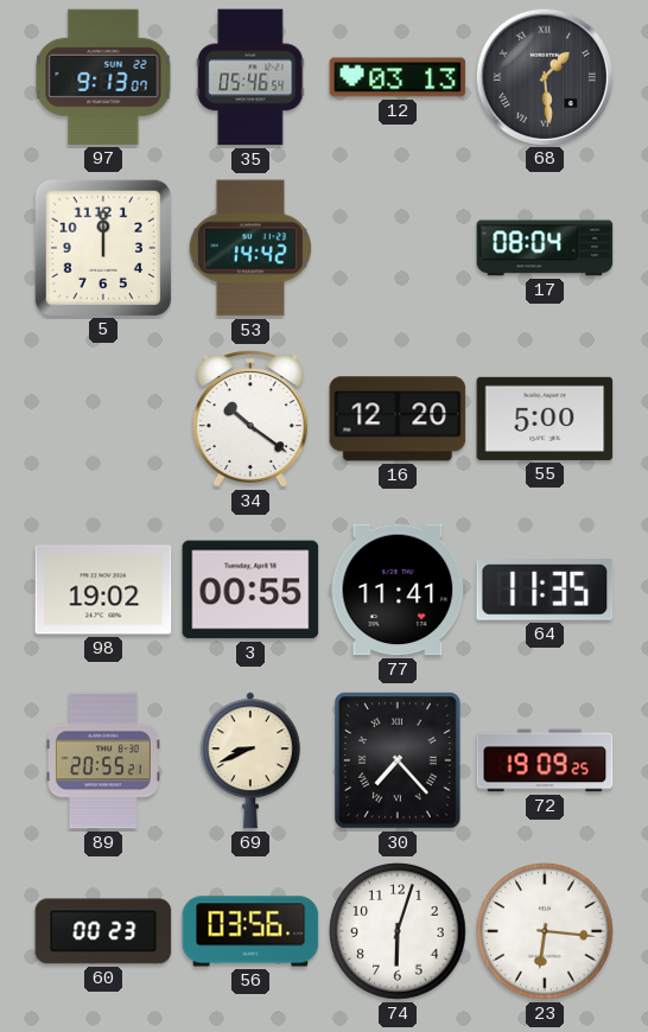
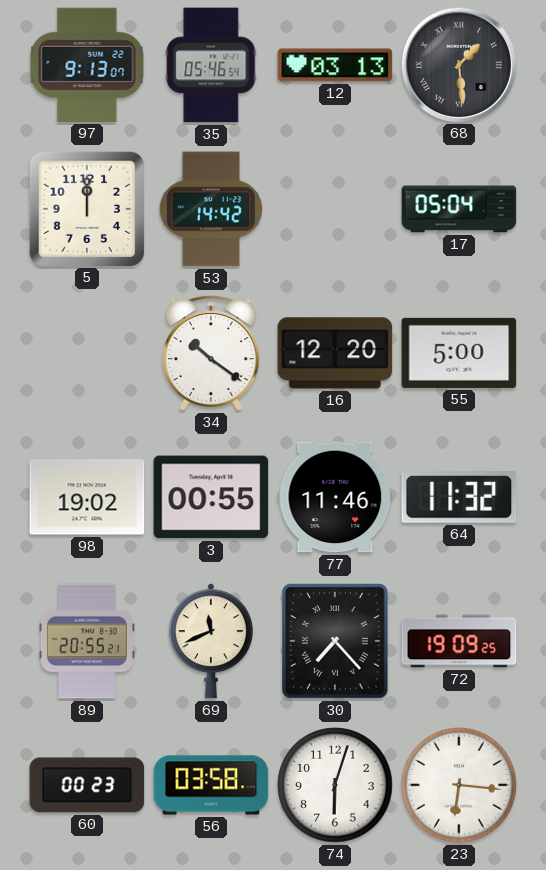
17: 08:04 -> 05:04
77: 11:41 -> 11:46
64: 11:35 -> 11:32
69: 8:41 -> 11:41
56: 03:56 -> 03:58
